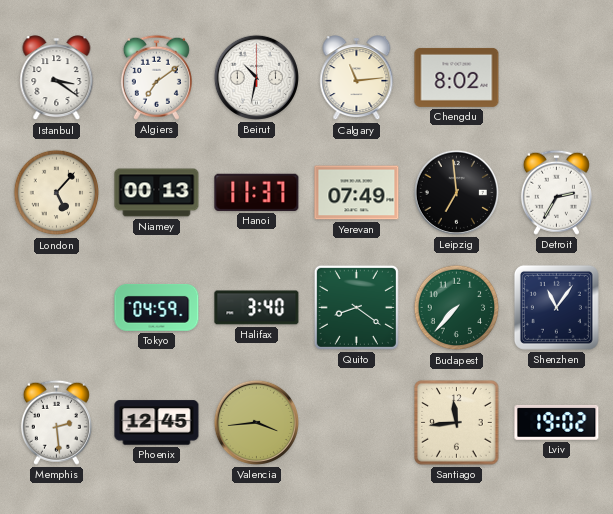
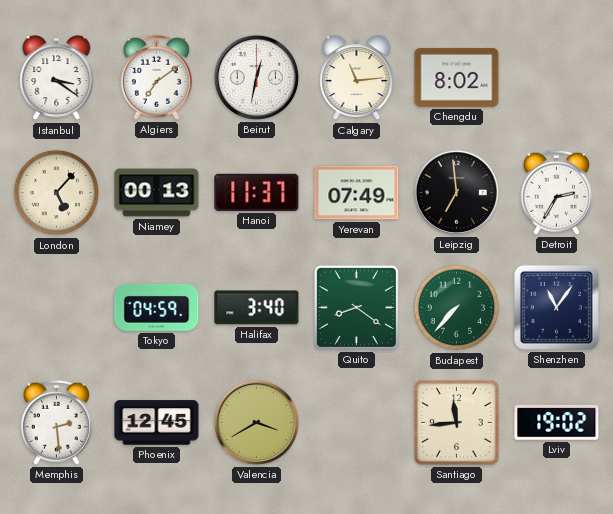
Beirut: 10:32 -> 12:32
Valencia: 3:44 -> 3:40
